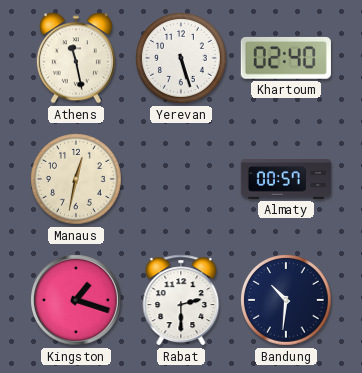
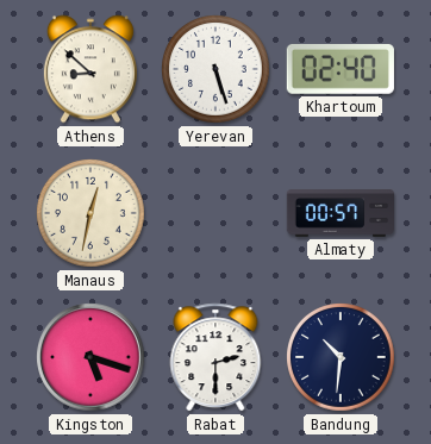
Athens: 11:28 -> 8:52
Kingston: 1:18 -> 5:18
